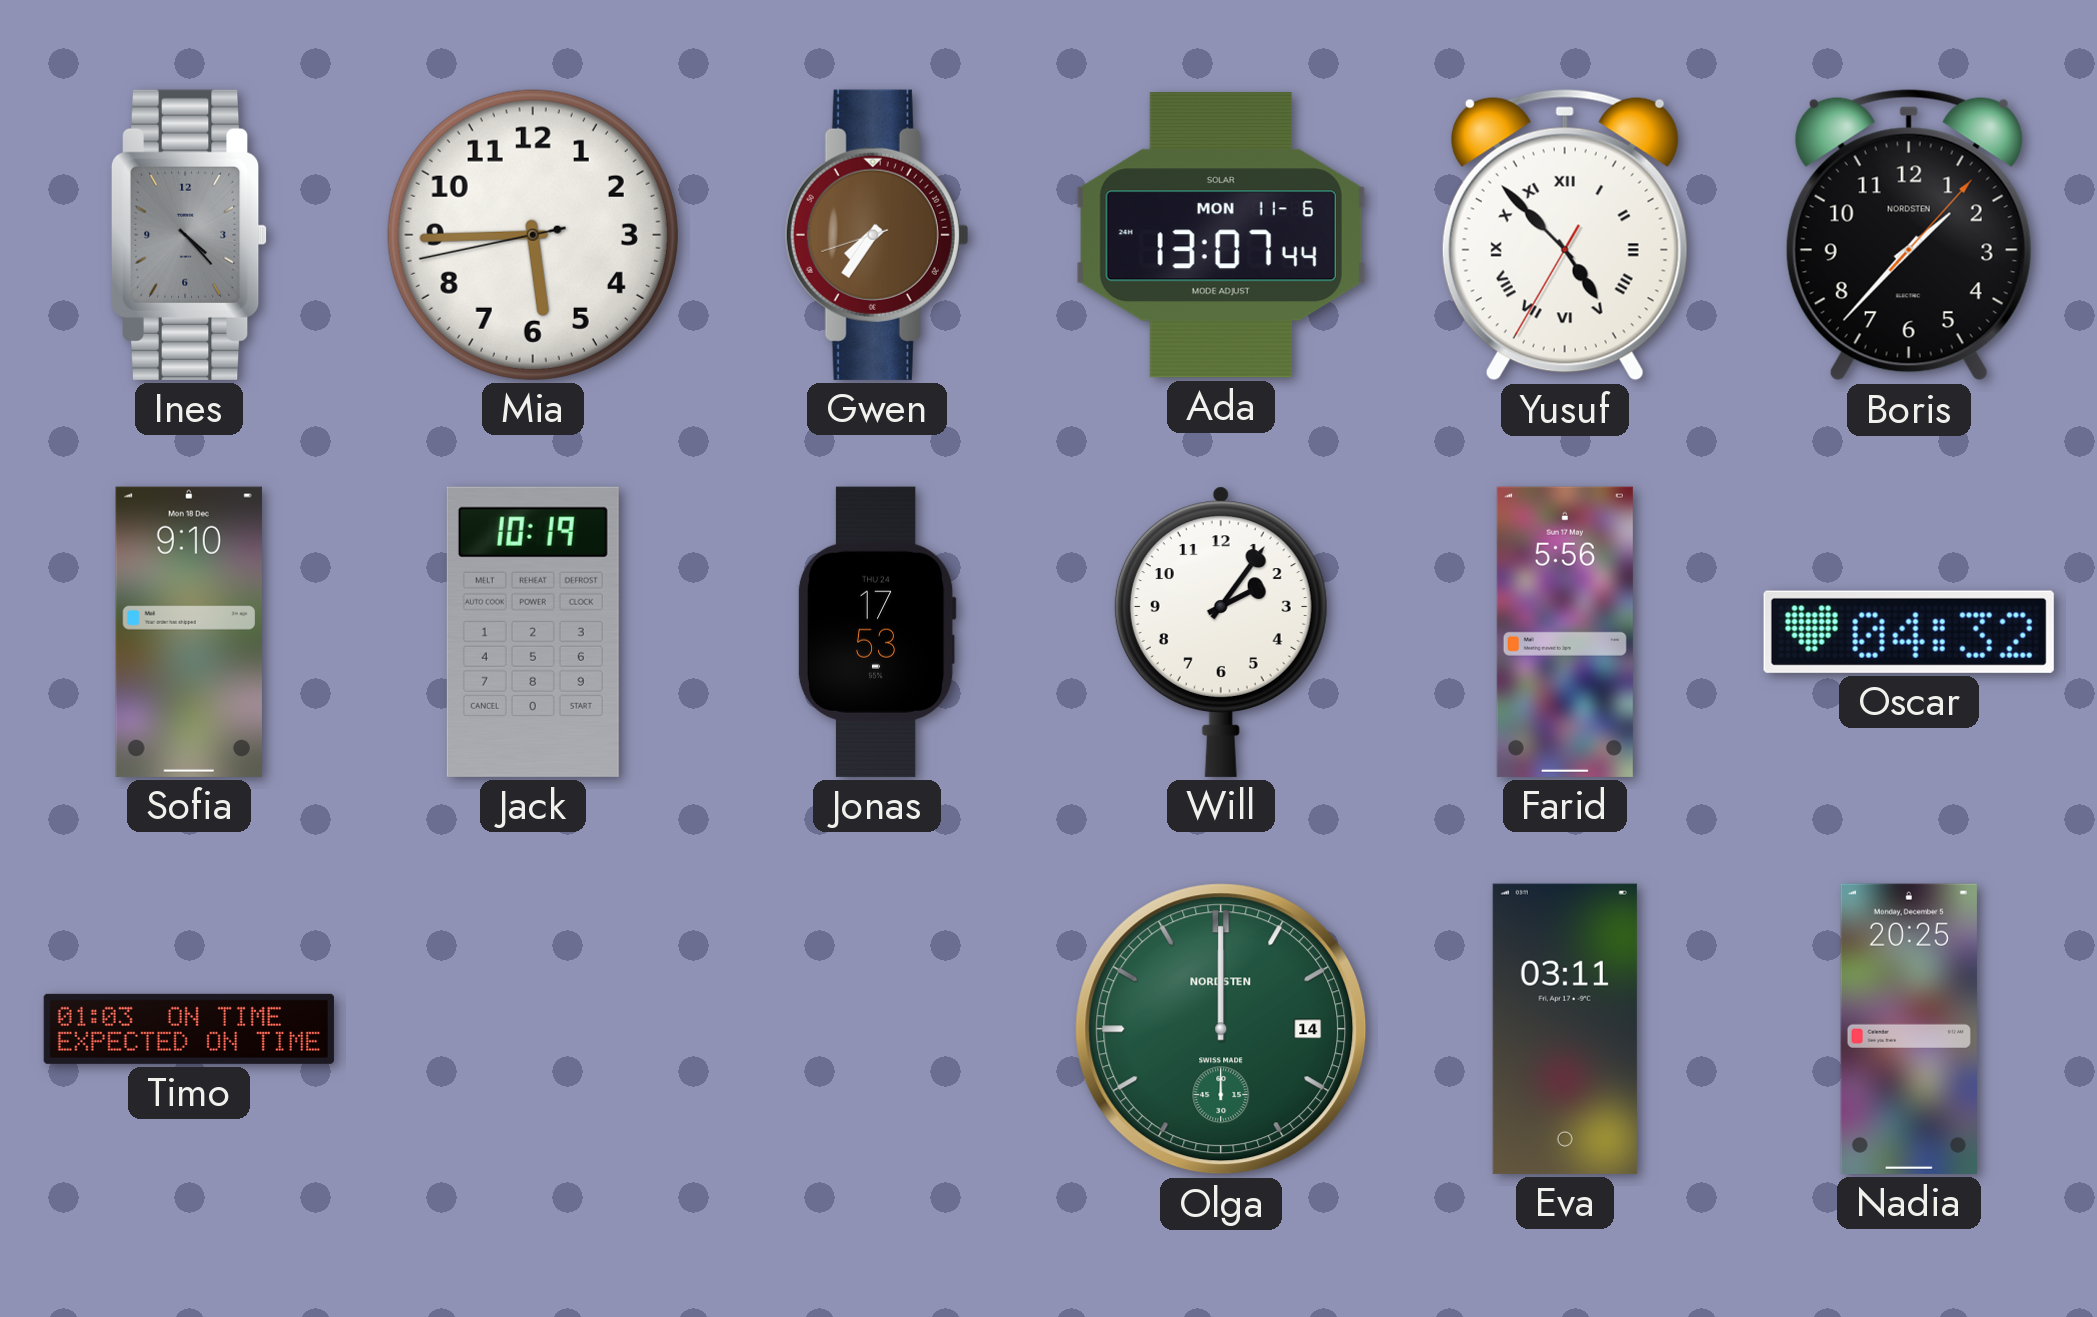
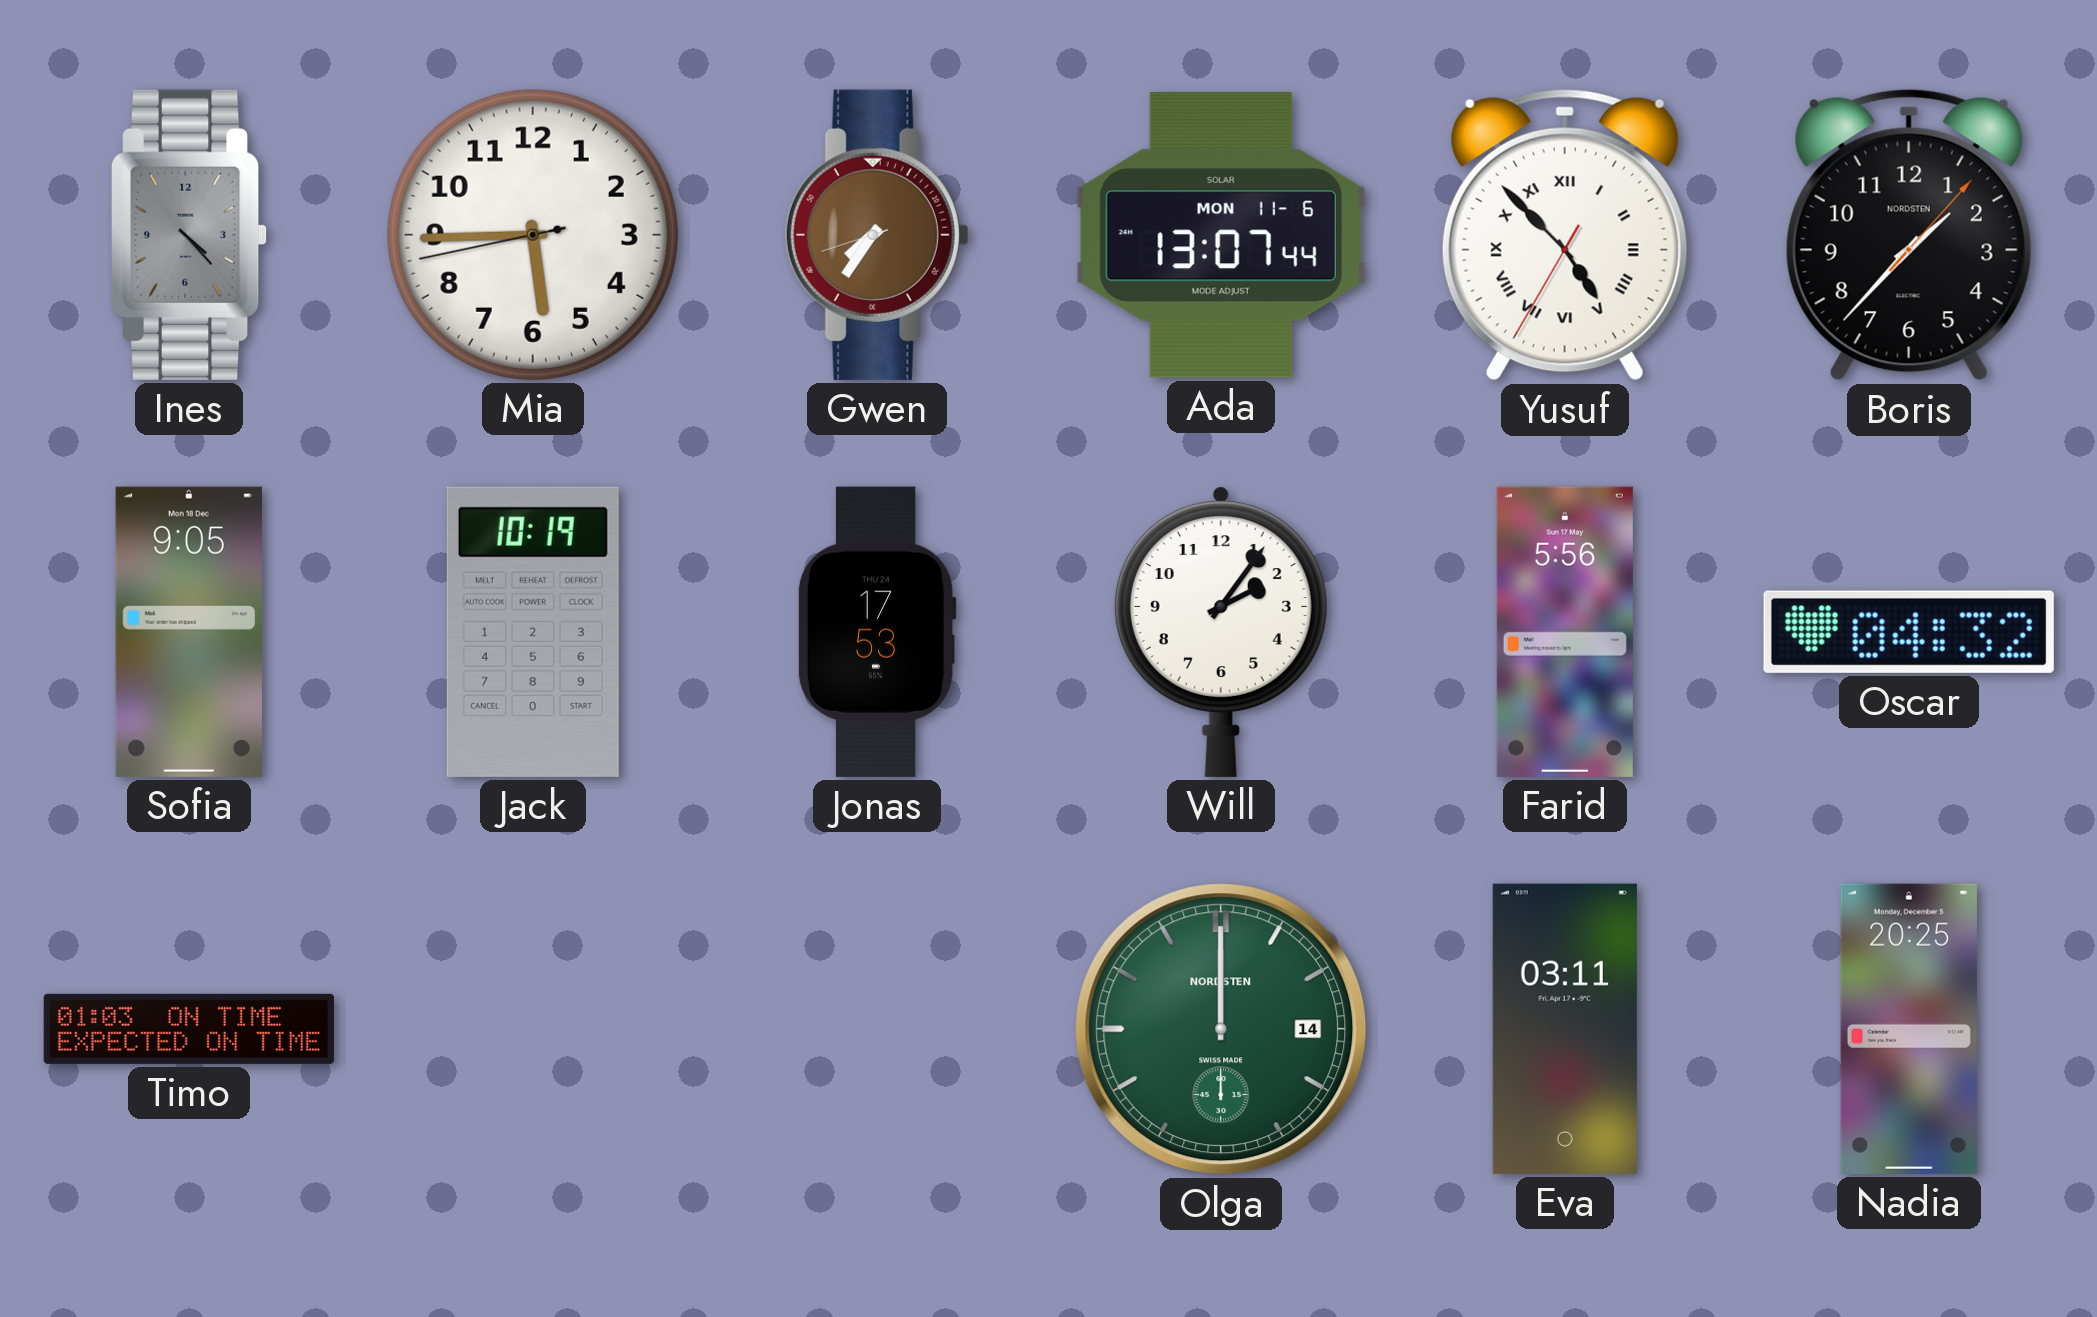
Sofia: 9:10 -> 9:05
